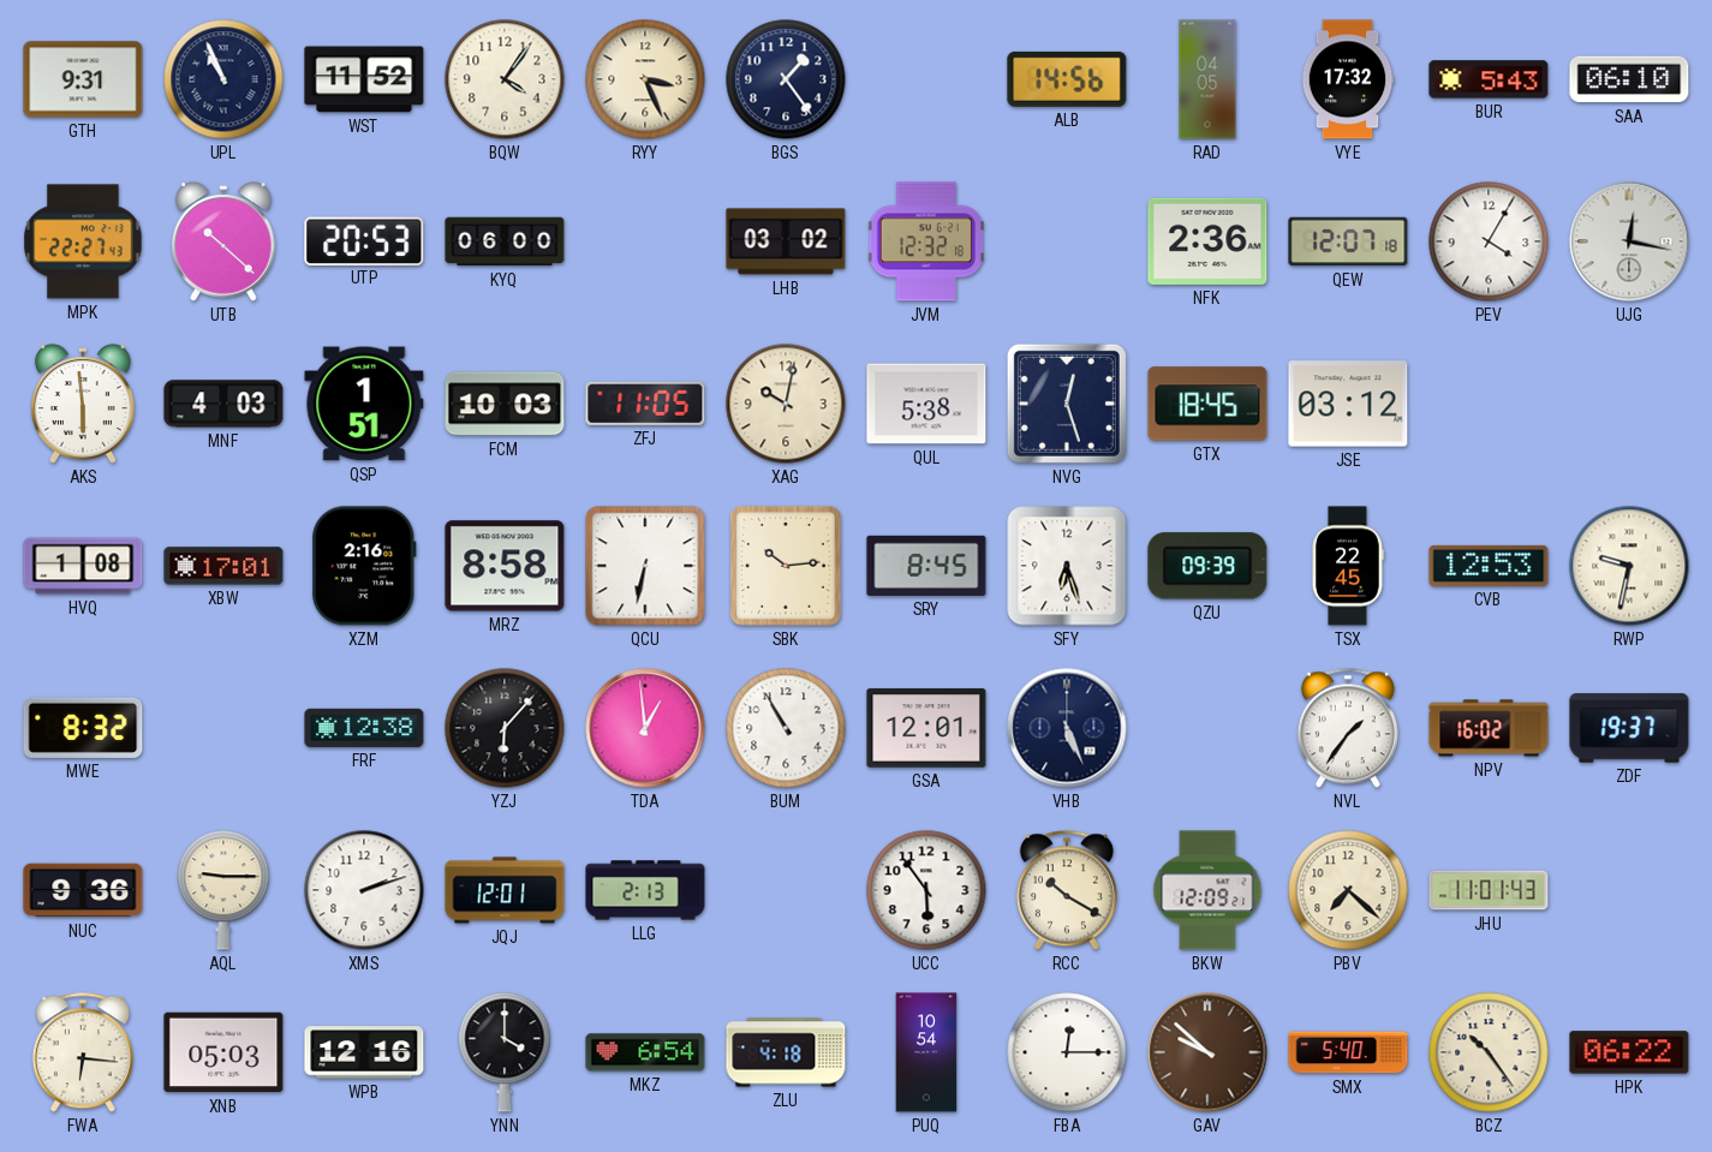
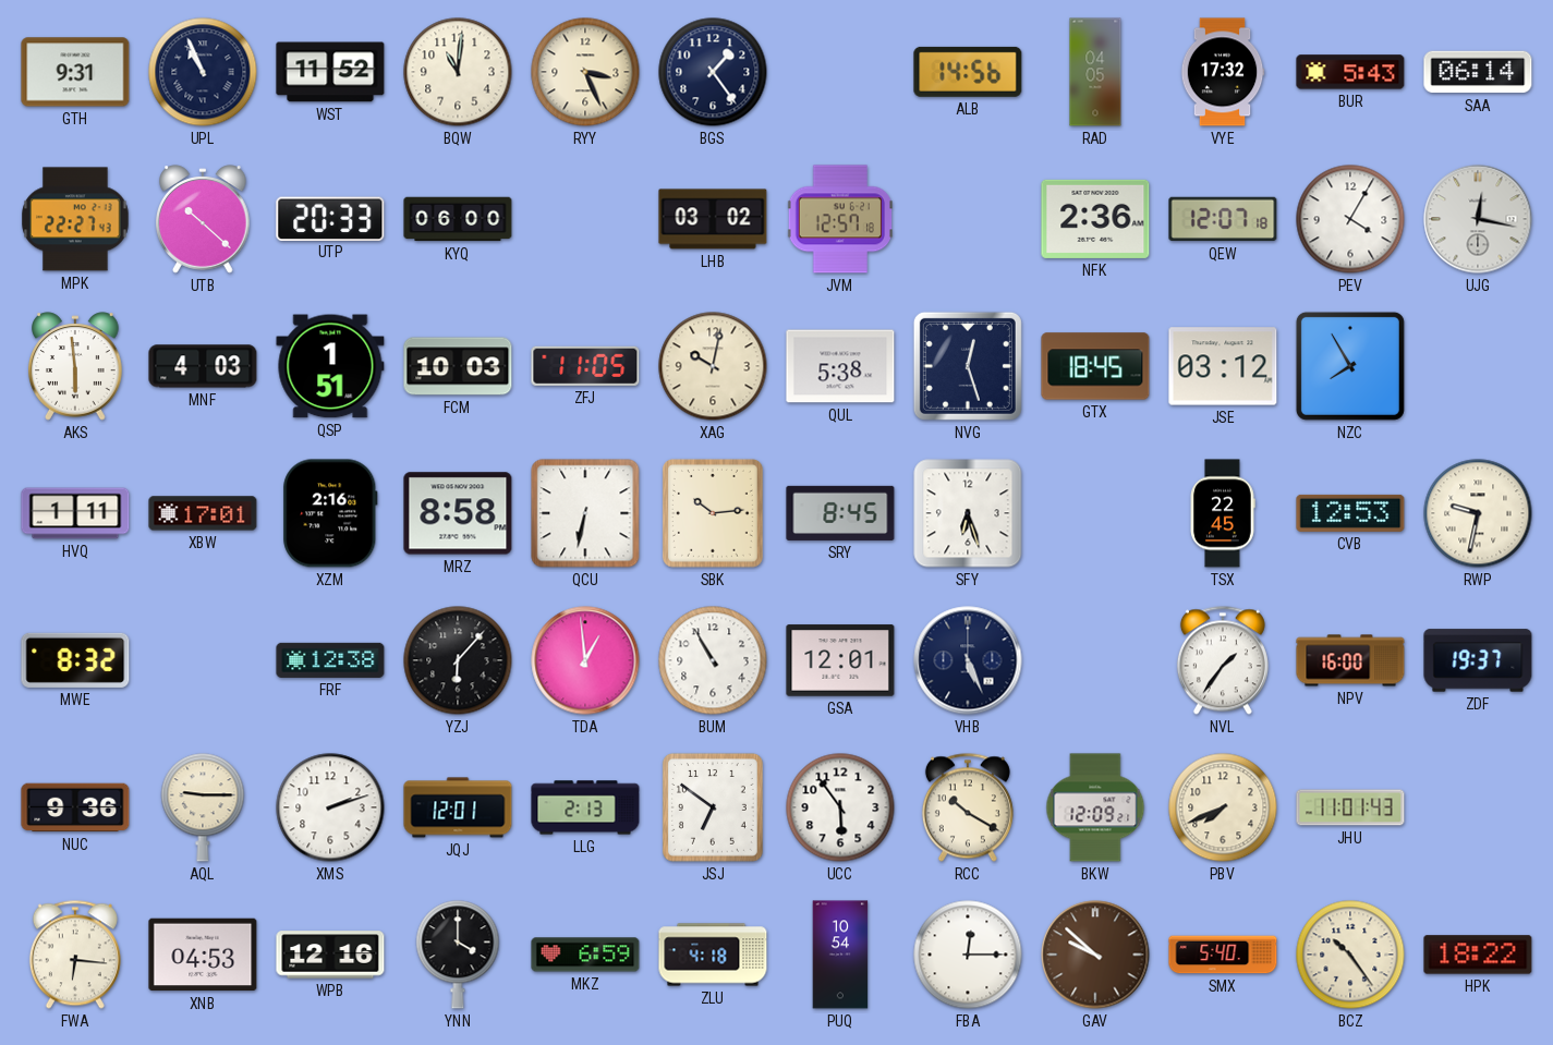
BQW: 4:06 -> 11:01
SAA: 06:10 -> 06:14
UTP: 20:53 -> 20:33
JVM: 12:32 -> 12:57
NZC: none -> 7:55
HVQ: 1:08 -> 1:11
QZU: 09:39 -> none
NPV: 16:02 -> 16:00
JSJ: none -> 6:51
PBV: 7:22 -> 7:41
XNB: 05:03 -> 04:53
MKZ: 6:54 -> 6:59
HPK: 06:22 -> 18:22
